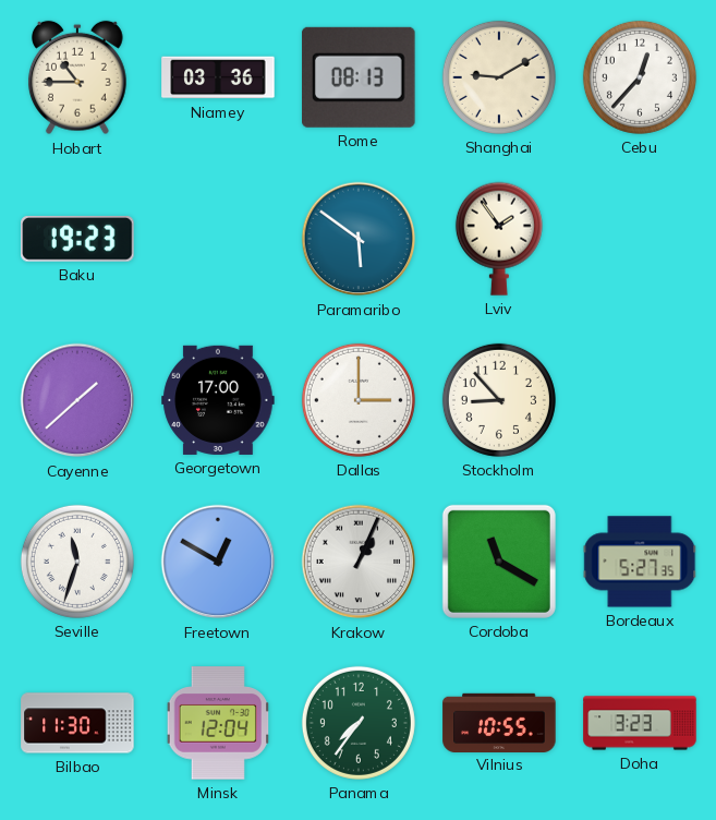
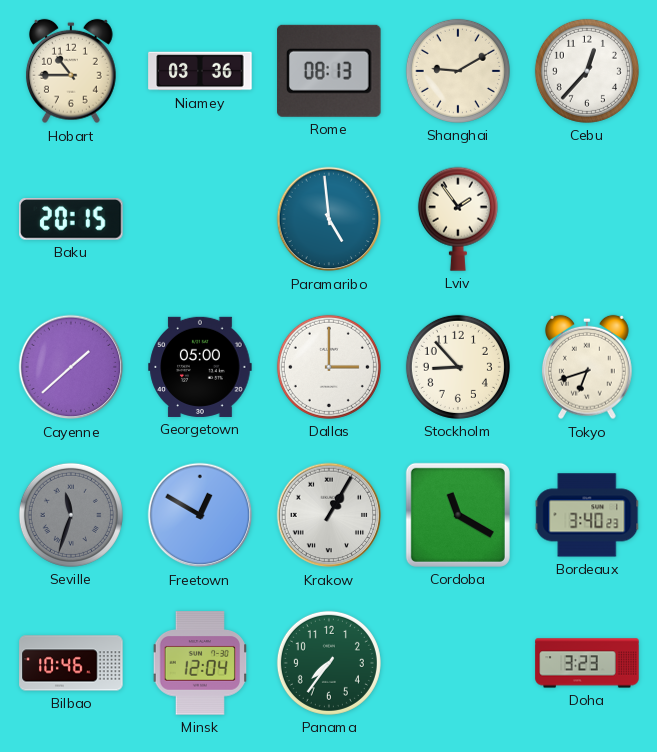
Baku: 19:23 -> 20:15
Paramaribo: 5:51 -> 4:59
Georgetown: 17:00 -> 05:00
Tokyo: none -> 6:42
Seville dial: white -> grey
Krakow: 1:04 -> 1:05
Bordeaux: 5:27 -> 3:40
Bilbao: 11:30 -> 10:46
Vilnius: 10:55 -> none
